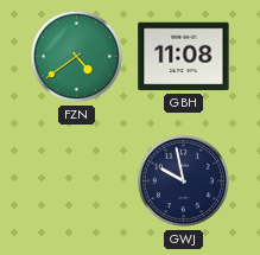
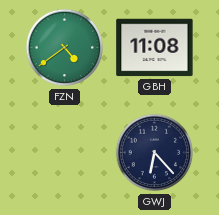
GWJ: 9:58 -> 6:23
